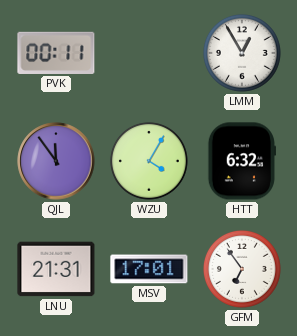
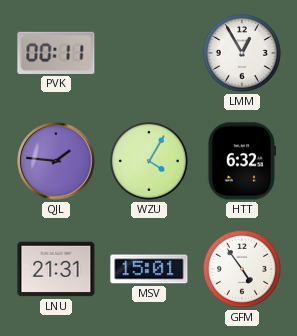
QJL: 11:54 -> 1:46
MSV: 17:01 -> 15:01
GFM: 6:54 -> 4:54
